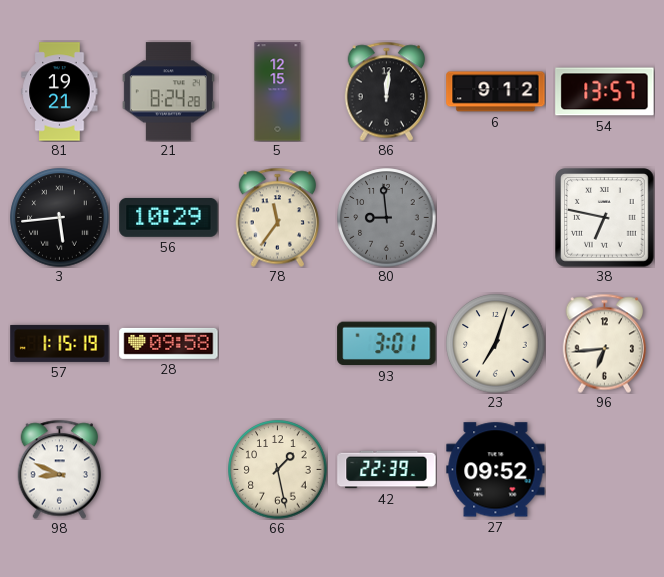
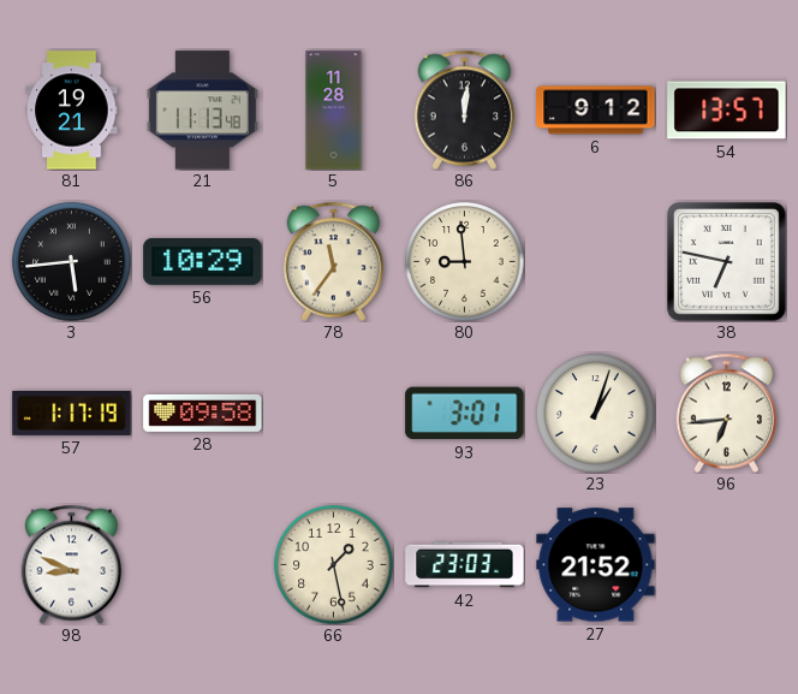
21: 8:24 -> 11:13
5: 12:15 -> 11:28
80 dial: grey -> cream
57: 1:15 -> 1:17
23: 7:03 -> 1:03
42: 22:39 -> 23:03
27: 09:52 -> 21:52
